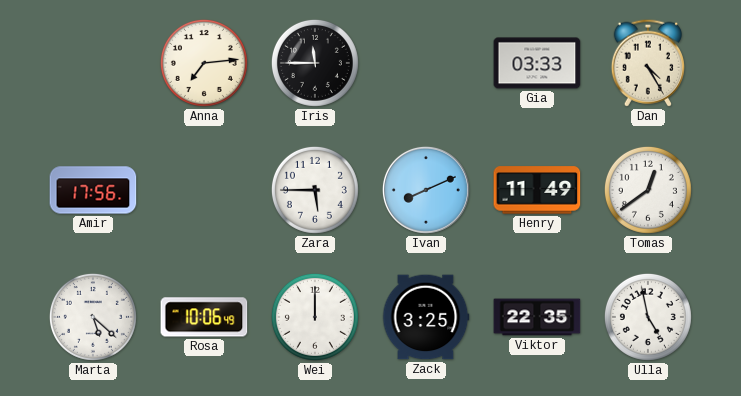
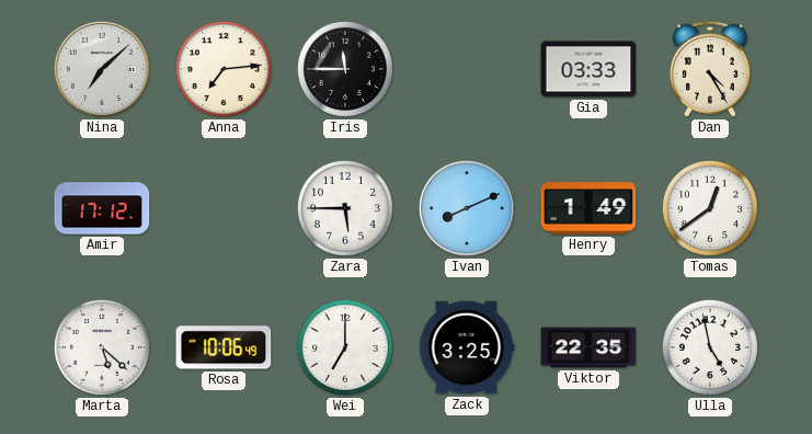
Nina: none -> 7:08
Amir: 17:56 -> 17:12
Henry: 11:49 -> 1:49
Wei: 12:00 -> 7:00
